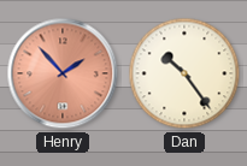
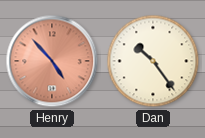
Henry: 1:53 -> 4:53
